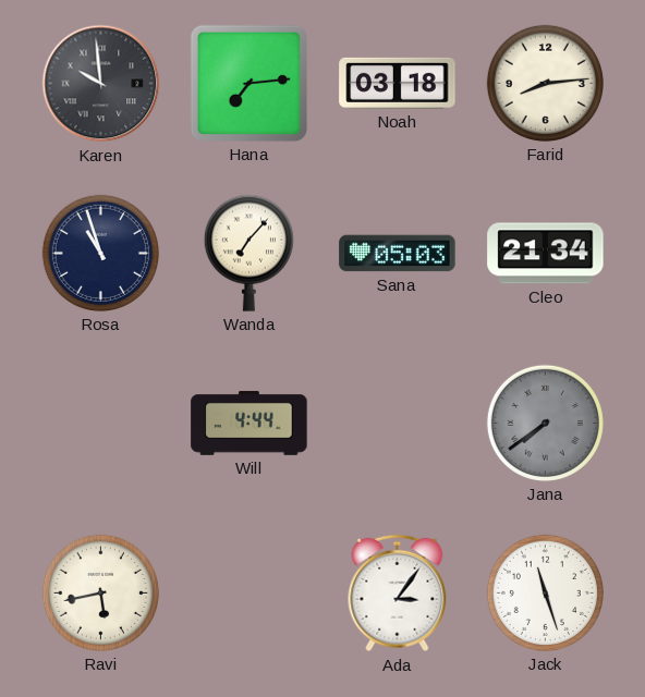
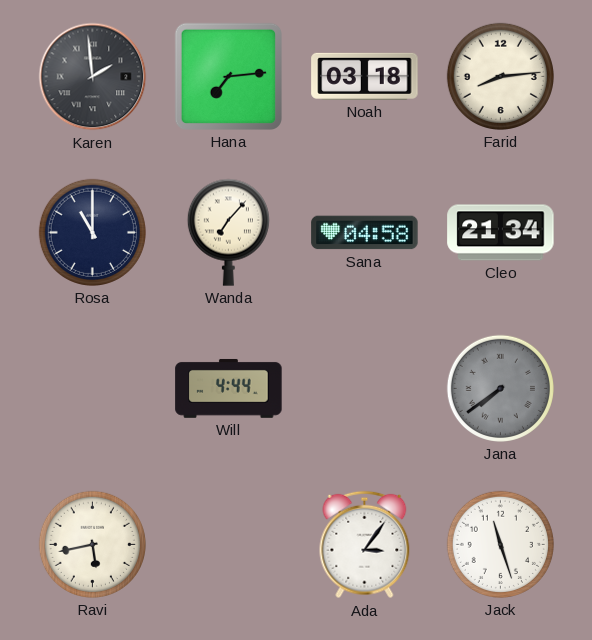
Karen: 9:59 -> 1:59
Rosa: 10:57 -> 11:00
Sana: 05:03 -> 04:58
